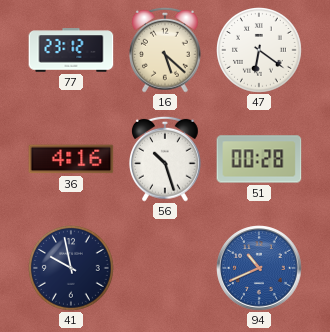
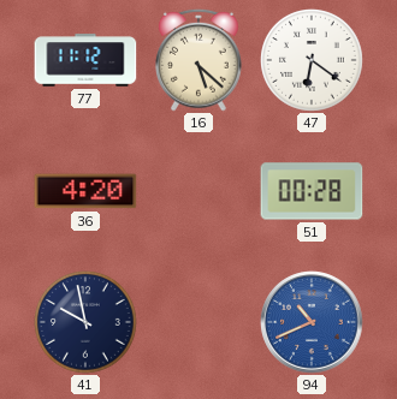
77: 23:12 -> 11:12
36: 4:16 -> 4:20
56: 10:27 -> none
